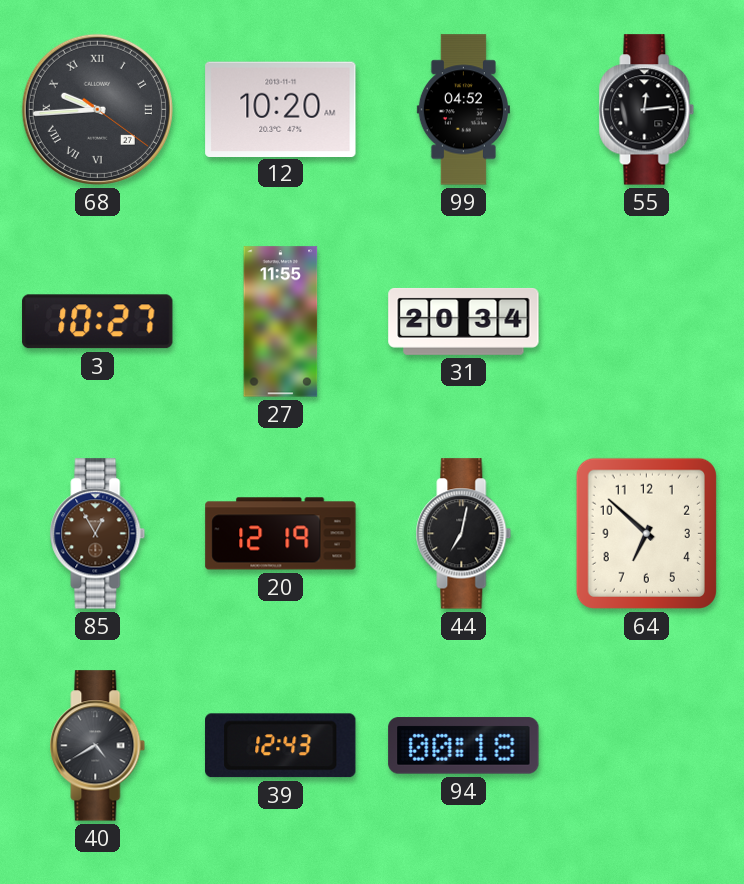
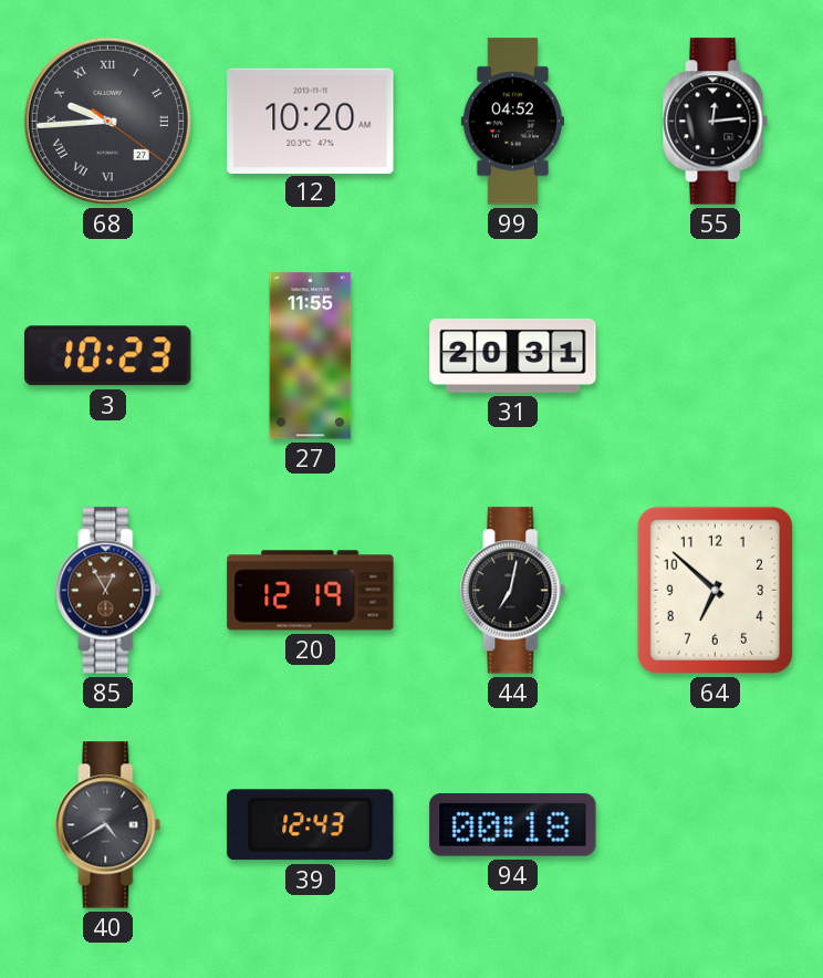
3: 10:27 -> 10:23
31: 20:34 -> 20:31
